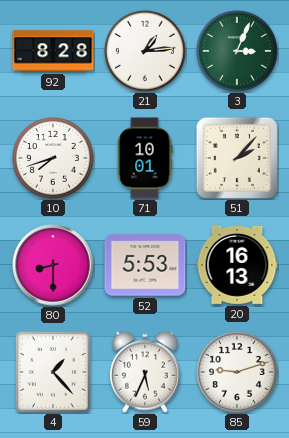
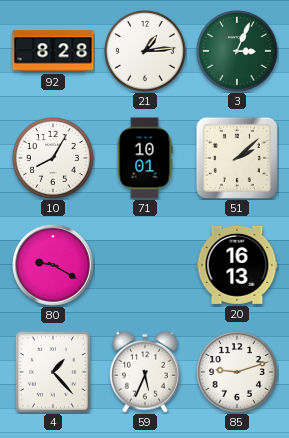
10: 7:42 -> 8:05
51: 2:07 -> 2:08
80: 8:30 -> 9:20
52: 5:53 -> none
